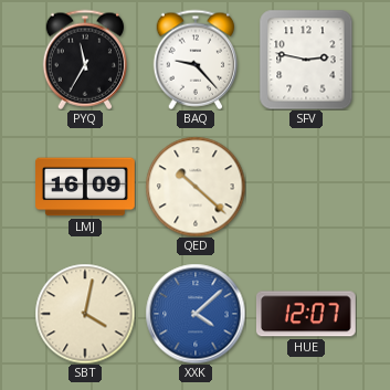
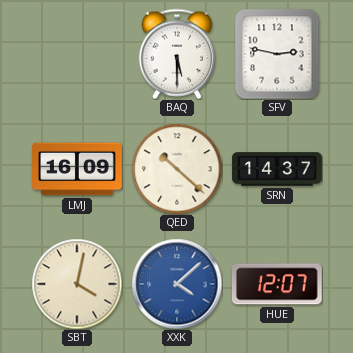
PYQ: 11:35 -> none
BAQ: 9:23 -> 5:30
SRN: none -> 14:37
